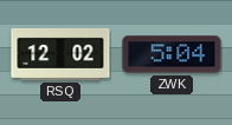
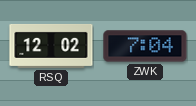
ZWK: 5:04 -> 7:04
